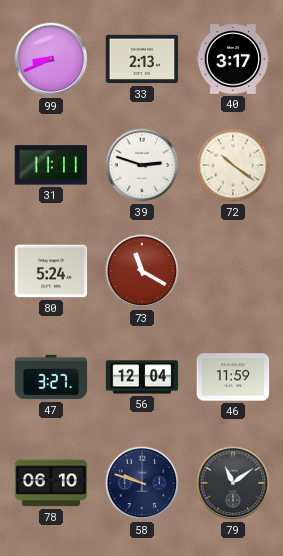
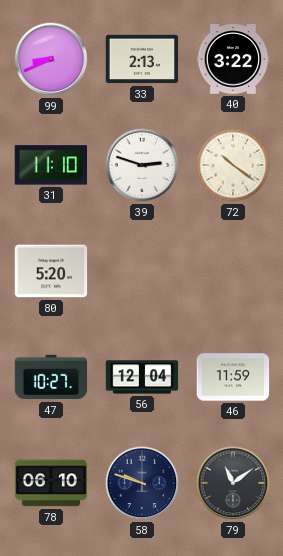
40: 3:17 -> 3:22
31: 11:11 -> 11:10
80: 5:24 -> 5:20
73: 11:20 -> none
47: 3:27 -> 10:27
